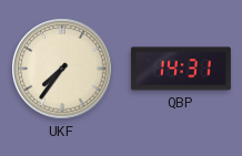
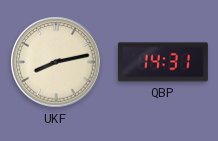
UKF: 7:36 -> 8:13
